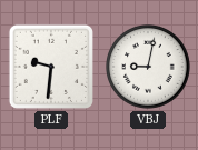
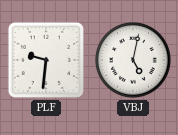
VBJ: 9:02 -> 5:02
